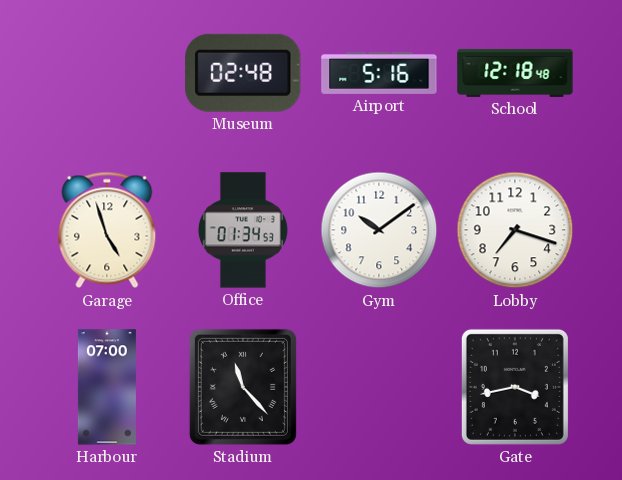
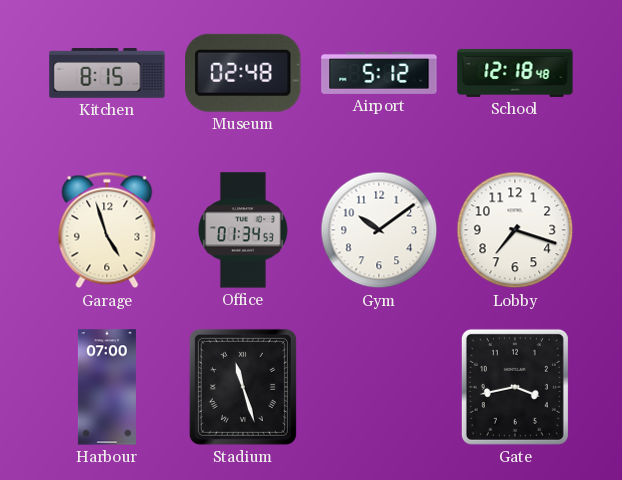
Kitchen: none -> 8:15
Airport: 5:16 -> 5:12
Stadium: 11:23 -> 11:27
